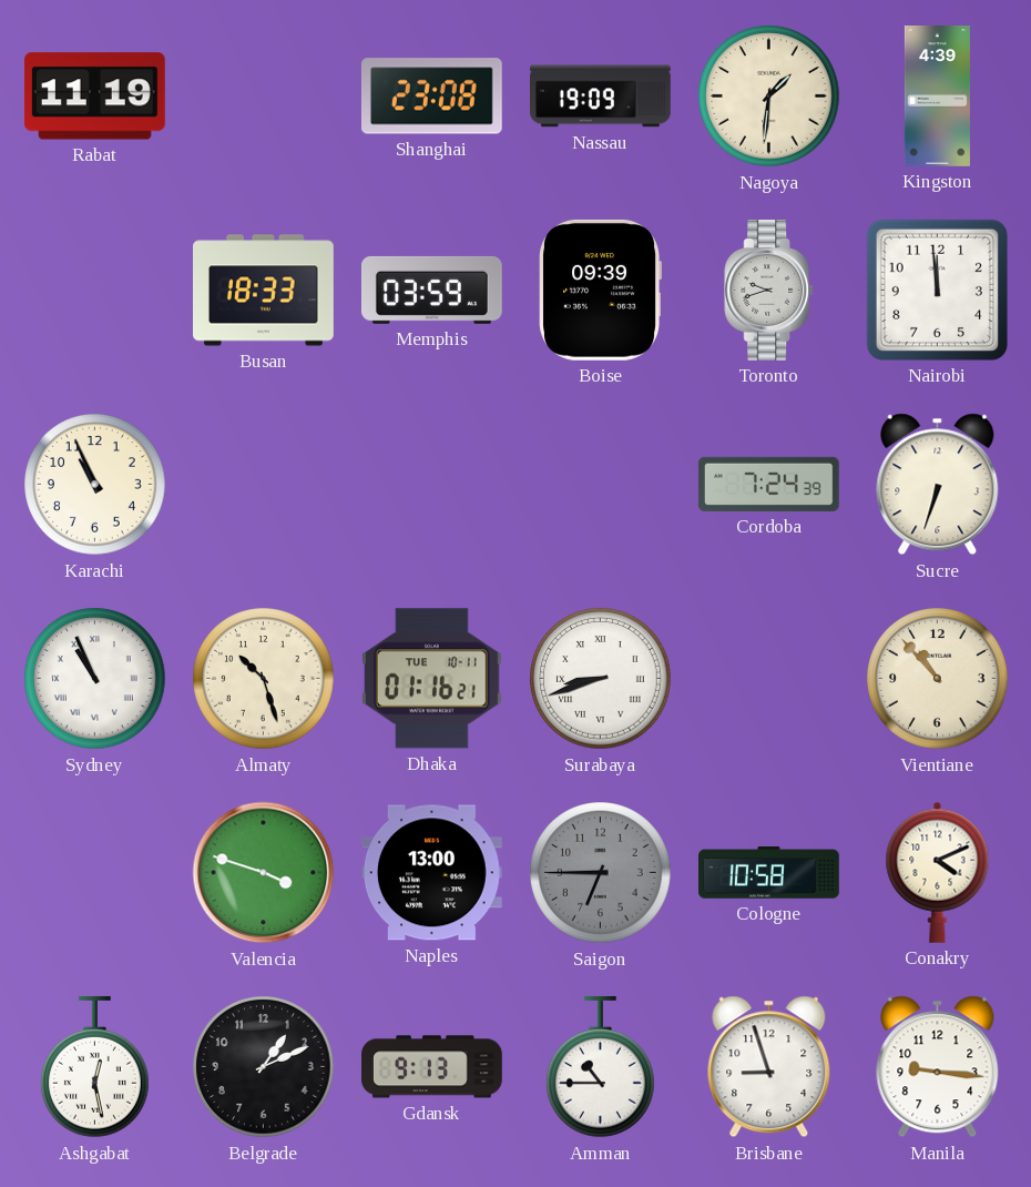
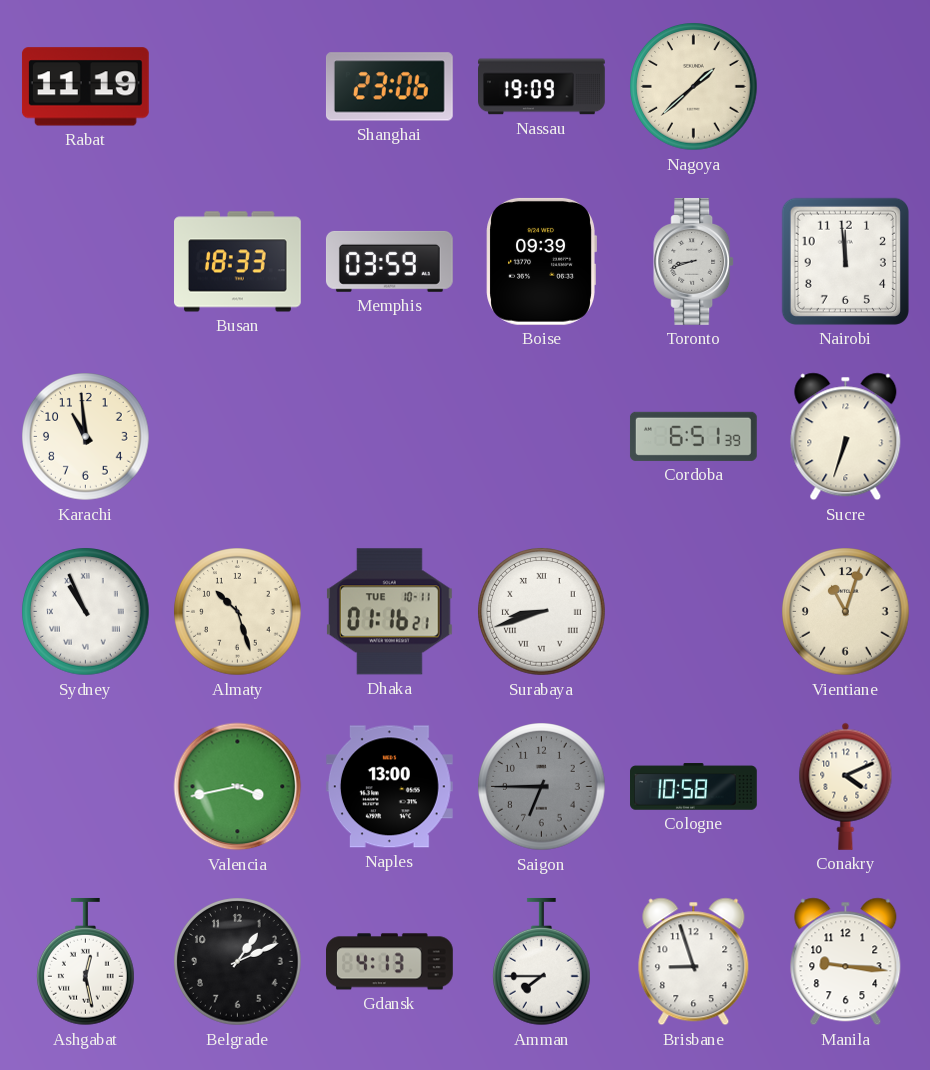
Shanghai: 23:08 -> 23:06
Nagoya: 1:31 -> 1:38
Kingston: 4:39 -> none
Toronto: 9:42 -> 8:42
Karachi: 10:56 -> 10:59
Cordoba: 7:24 -> 6:51
Vientiane: 10:53 -> 11:03
Valencia: 3:48 -> 3:43
Gdansk: 9:13 -> 4:13
Amman: 10:45 -> 7:45
